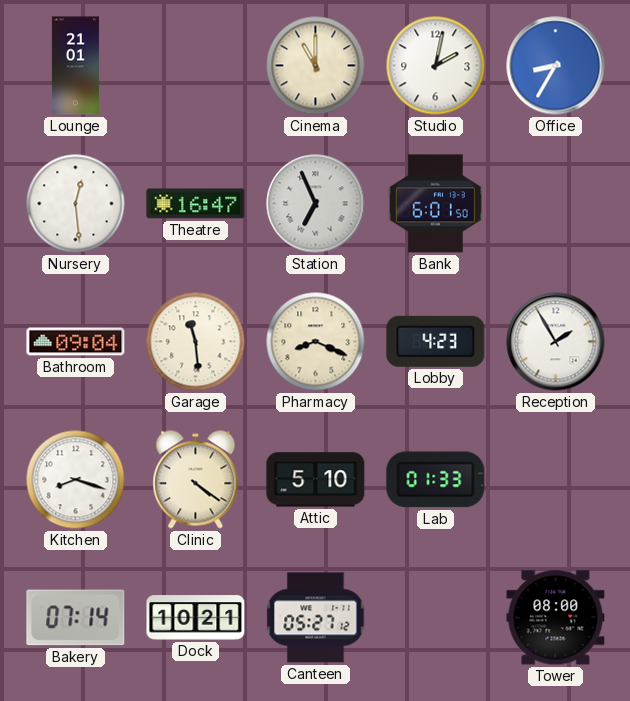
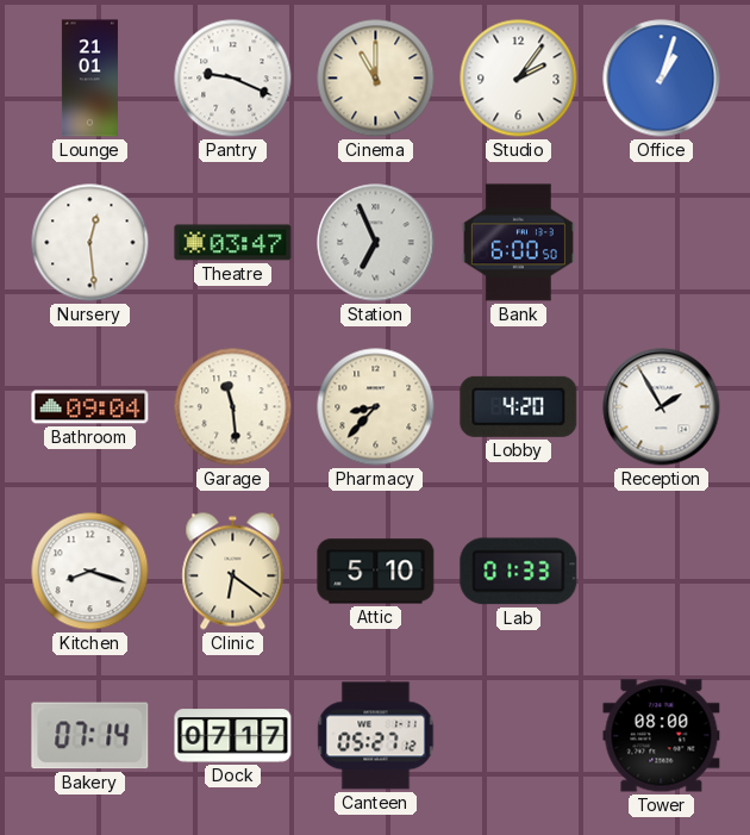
Pantry: none -> 9:19
Studio: 2:02 -> 2:06
Office: 8:35 -> 1:03
Theatre: 16:47 -> 03:47
Bank: 6:01 -> 6:00
Pharmacy: 8:19 -> 8:37
Lobby: 4:23 -> 4:20
Clinic: 4:21 -> 6:21
Dock: 10:21 -> 07:17
